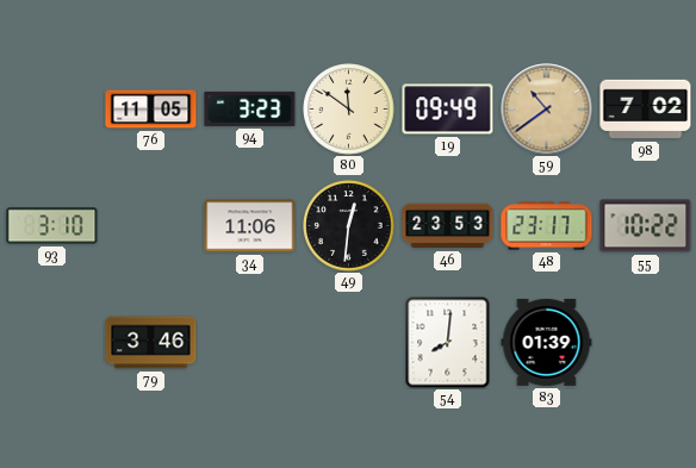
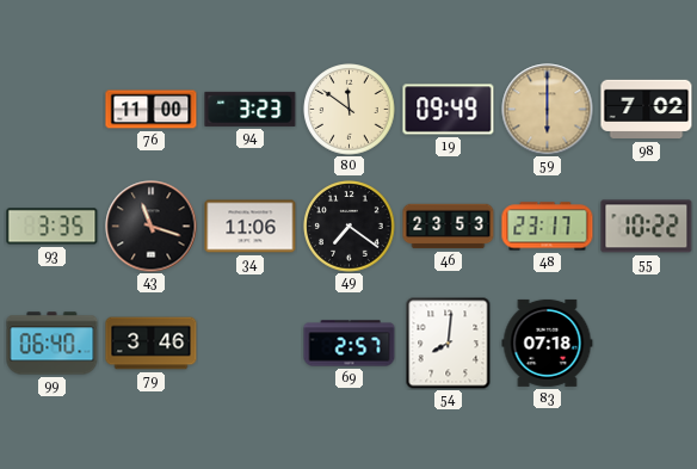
76: 11:05 -> 11:00
59: 10:39 -> 6:00
93: 3:10 -> 3:35
43: none -> 11:18
49: 12:31 -> 7:21
99: none -> 06:40
69: none -> 2:57
83: 01:39 -> 07:18
